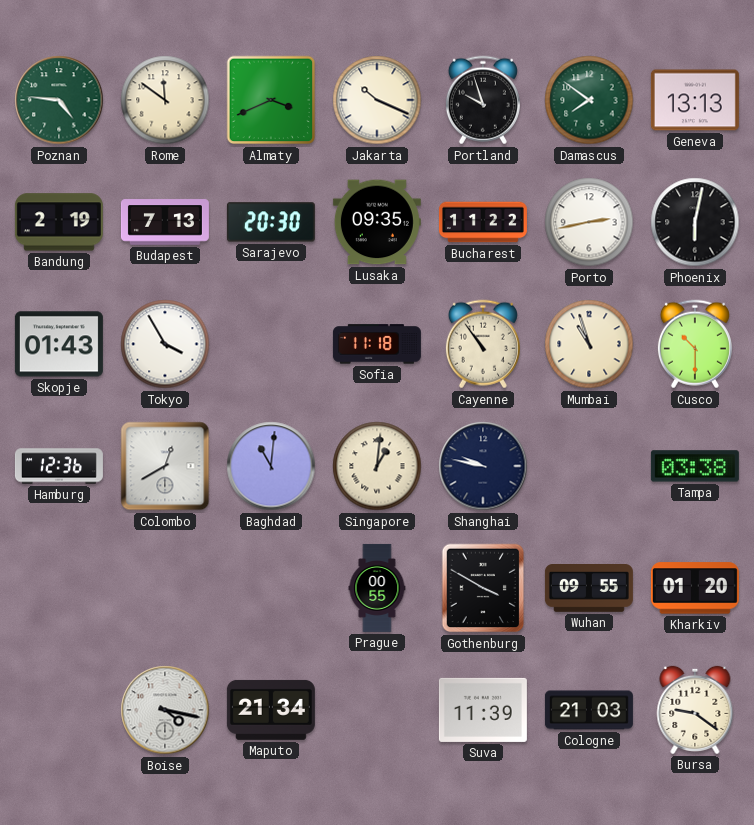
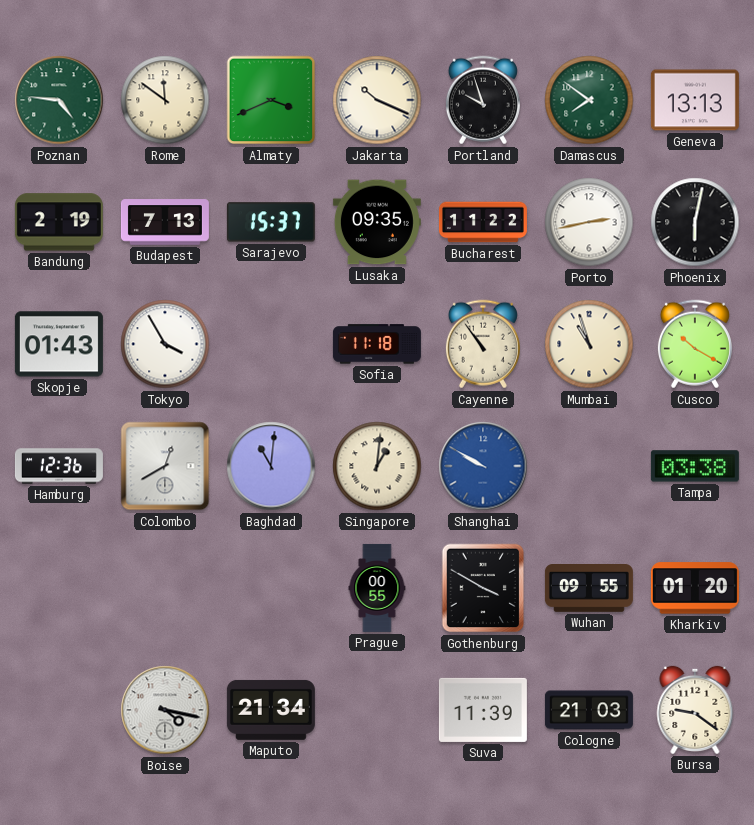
Sarajevo: 20:30 -> 15:37
Cusco: 10:30 -> 10:20
Shanghai: 9:47 -> 9:50
Shanghai dial: navy -> blue
